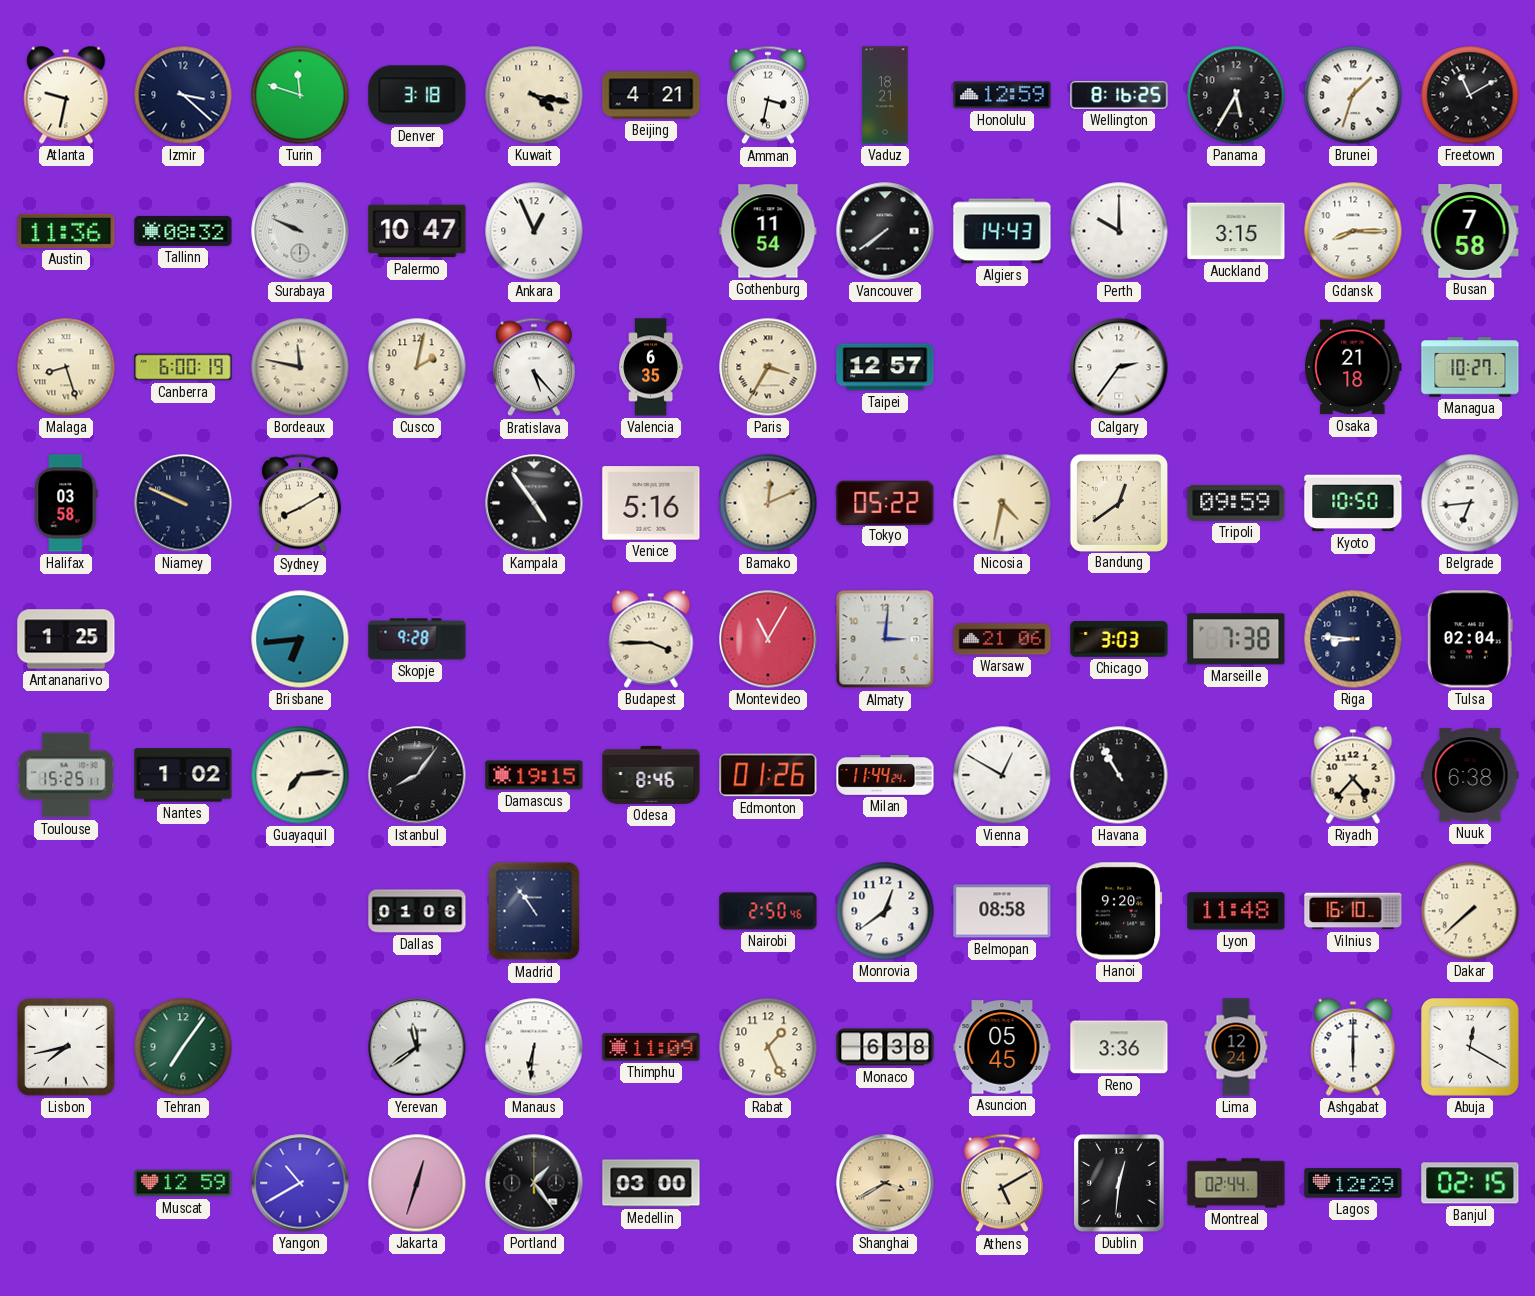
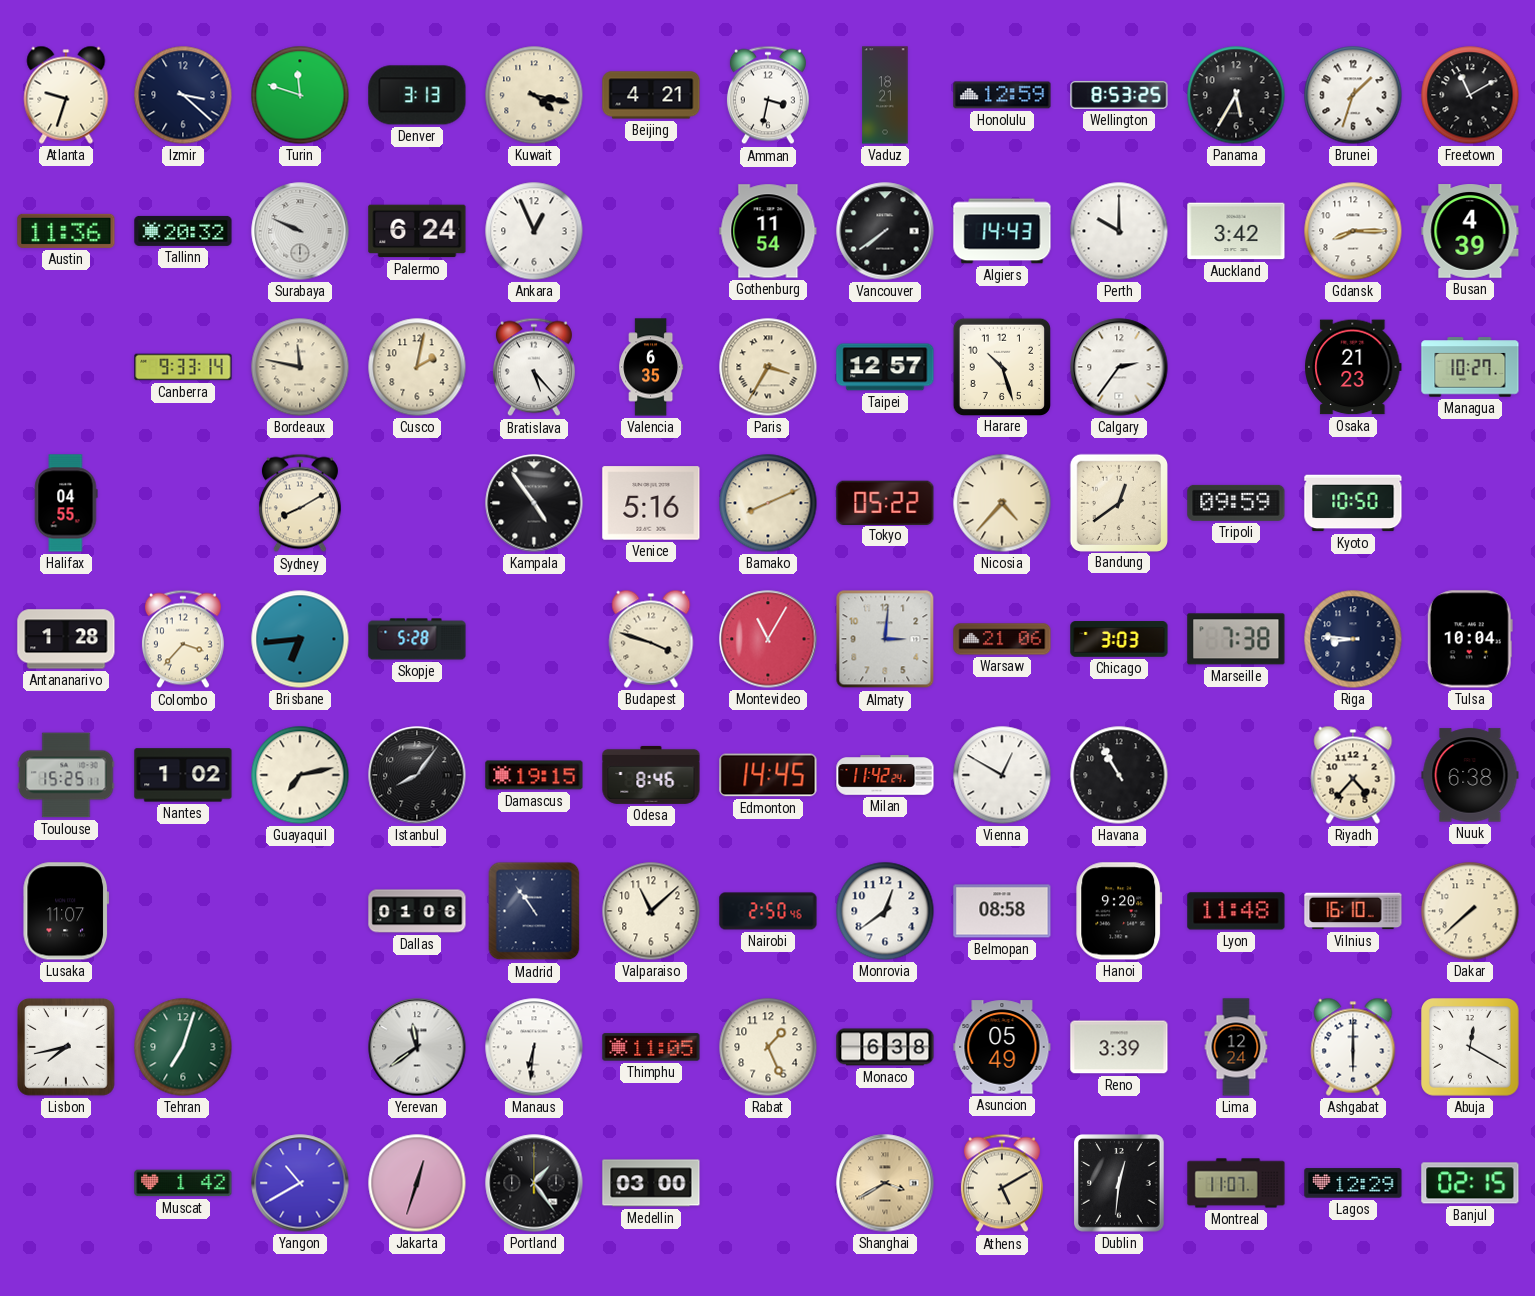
Atlanta: 9:32 -> 9:33
Denver: 3:18 -> 3:13
Wellington: 8:16 -> 8:53
Tallinn: 08:32 -> 20:32
Palermo: 10:47 -> 6:24
Auckland: 3:15 -> 3:42
Busan: 7:58 -> 4:39
Malaga: 8:27 -> none
Canberra: 6:00 -> 9:33
Harare: none -> 10:27
Osaka: 21:18 -> 21:23
Halifax: 03:58 -> 04:55
Niamey: 9:49 -> none
Bamako: 12:11 -> 8:11
Nicosia: 4:32 -> 4:37
Belgrade: 6:44 -> none
Antananarivo: 1:25 -> 1:28
Colombo: none -> 3:37
Skopje: 9:28 -> 5:28
Budapest: 3:45 -> 3:48
Tulsa: 02:04 -> 10:04
Guayaquil: 7:14 -> 7:13
Edmonton: 01:26 -> 14:45
Milan: 11:44 -> 11:42
Lusaka: none -> 11:07
Valparaiso: none -> 11:08
Tehran: 7:06 -> 7:03
Thimphu: 11:09 -> 11:05
Asuncion: 05:45 -> 05:49
Reno: 3:36 -> 3:39
Muscat: 12:59 -> 1:42
Montreal: 02:44 -> 11:07
